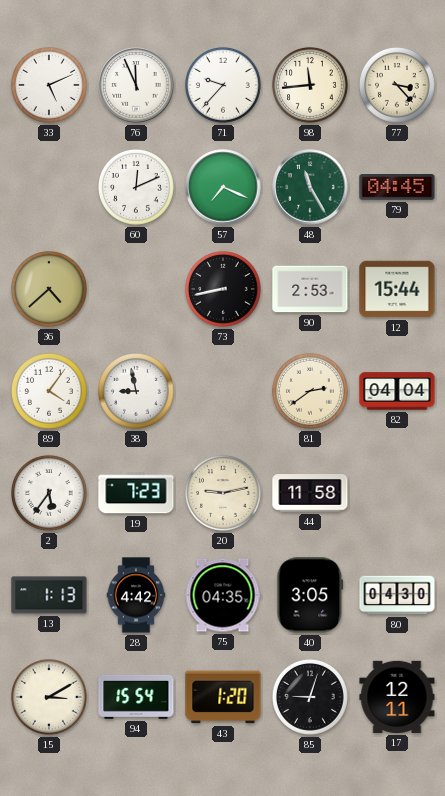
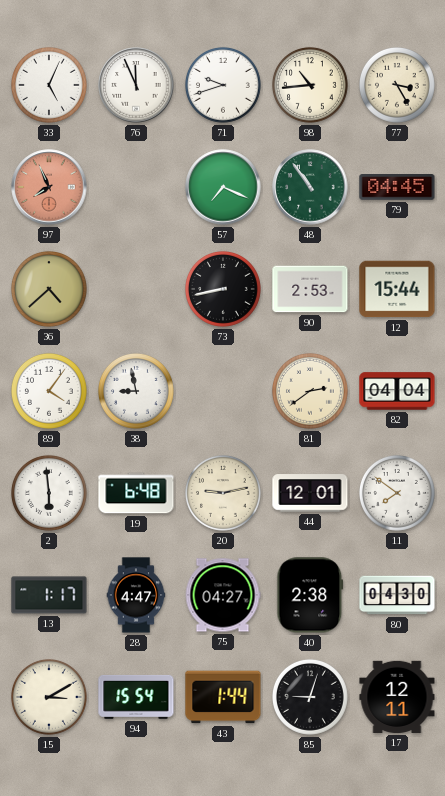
33: 5:11 -> 5:04
71: 9:37 -> 9:42
98: 11:44 -> 10:44
77: 3:23 -> 3:25
97: none -> 7:56
60: 12:11 -> none
48: 11:25 -> 10:54
2: 5:36 -> 5:59
19: 7:23 -> 6:48
44: 11:58 -> 12:01
11: none -> 7:51
13: 1:13 -> 1:17
28: 4:42 -> 4:47
75: 04:35 -> 04:27
40: 3:05 -> 2:38
43: 1:20 -> 1:44
